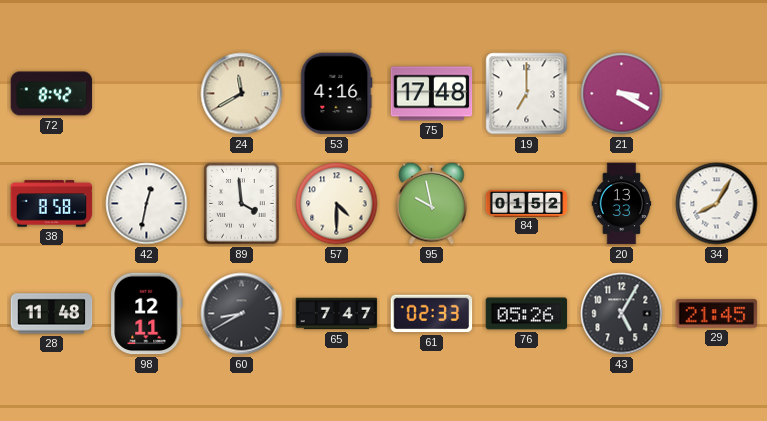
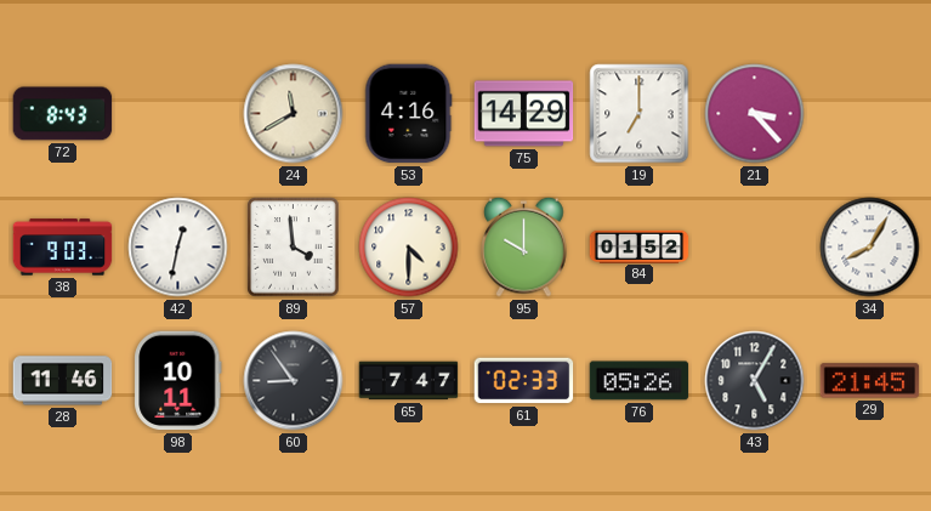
72: 8:42 -> 8:43
75: 17:48 -> 14:29
21: 3:20 -> 3:23
38: 8:58 -> 9:03
95: 9:58 -> 10:00
20: 13:33 -> none
28: 11:48 -> 11:46
98: 12:11 -> 10:11
60: 8:40 -> 8:54
